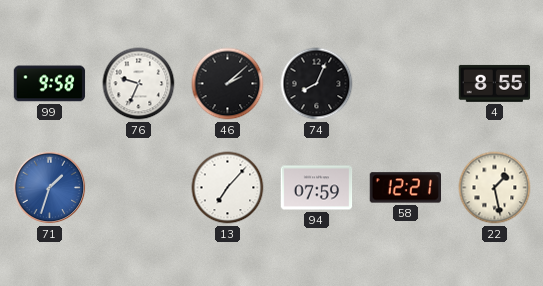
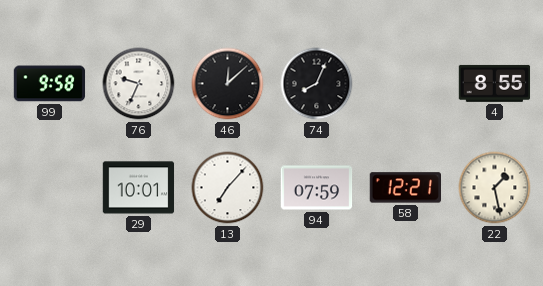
46: 2:08 -> 12:08
71: 1:33 -> none
29: none -> 10:01
